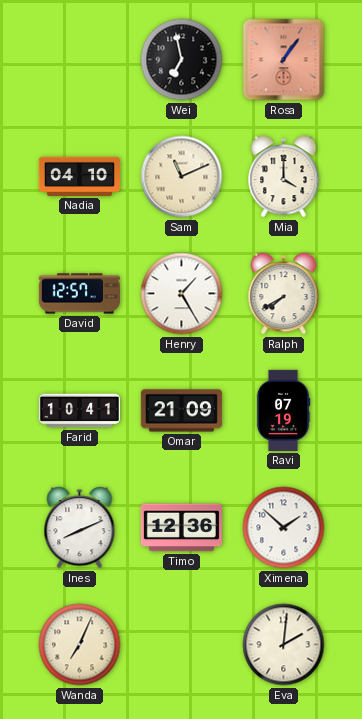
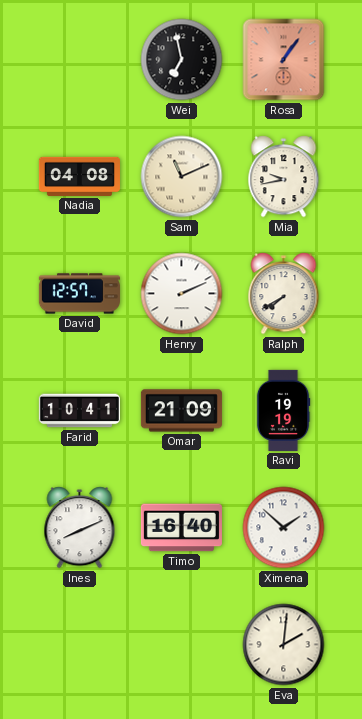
Nadia: 04:10 -> 04:08
Mia: 4:00 -> 9:43
Henry: 1:25 -> 2:11
Ravi: 07:19 -> 19:19
Timo: 12:36 -> 16:40
Wanda: 7:04 -> none
